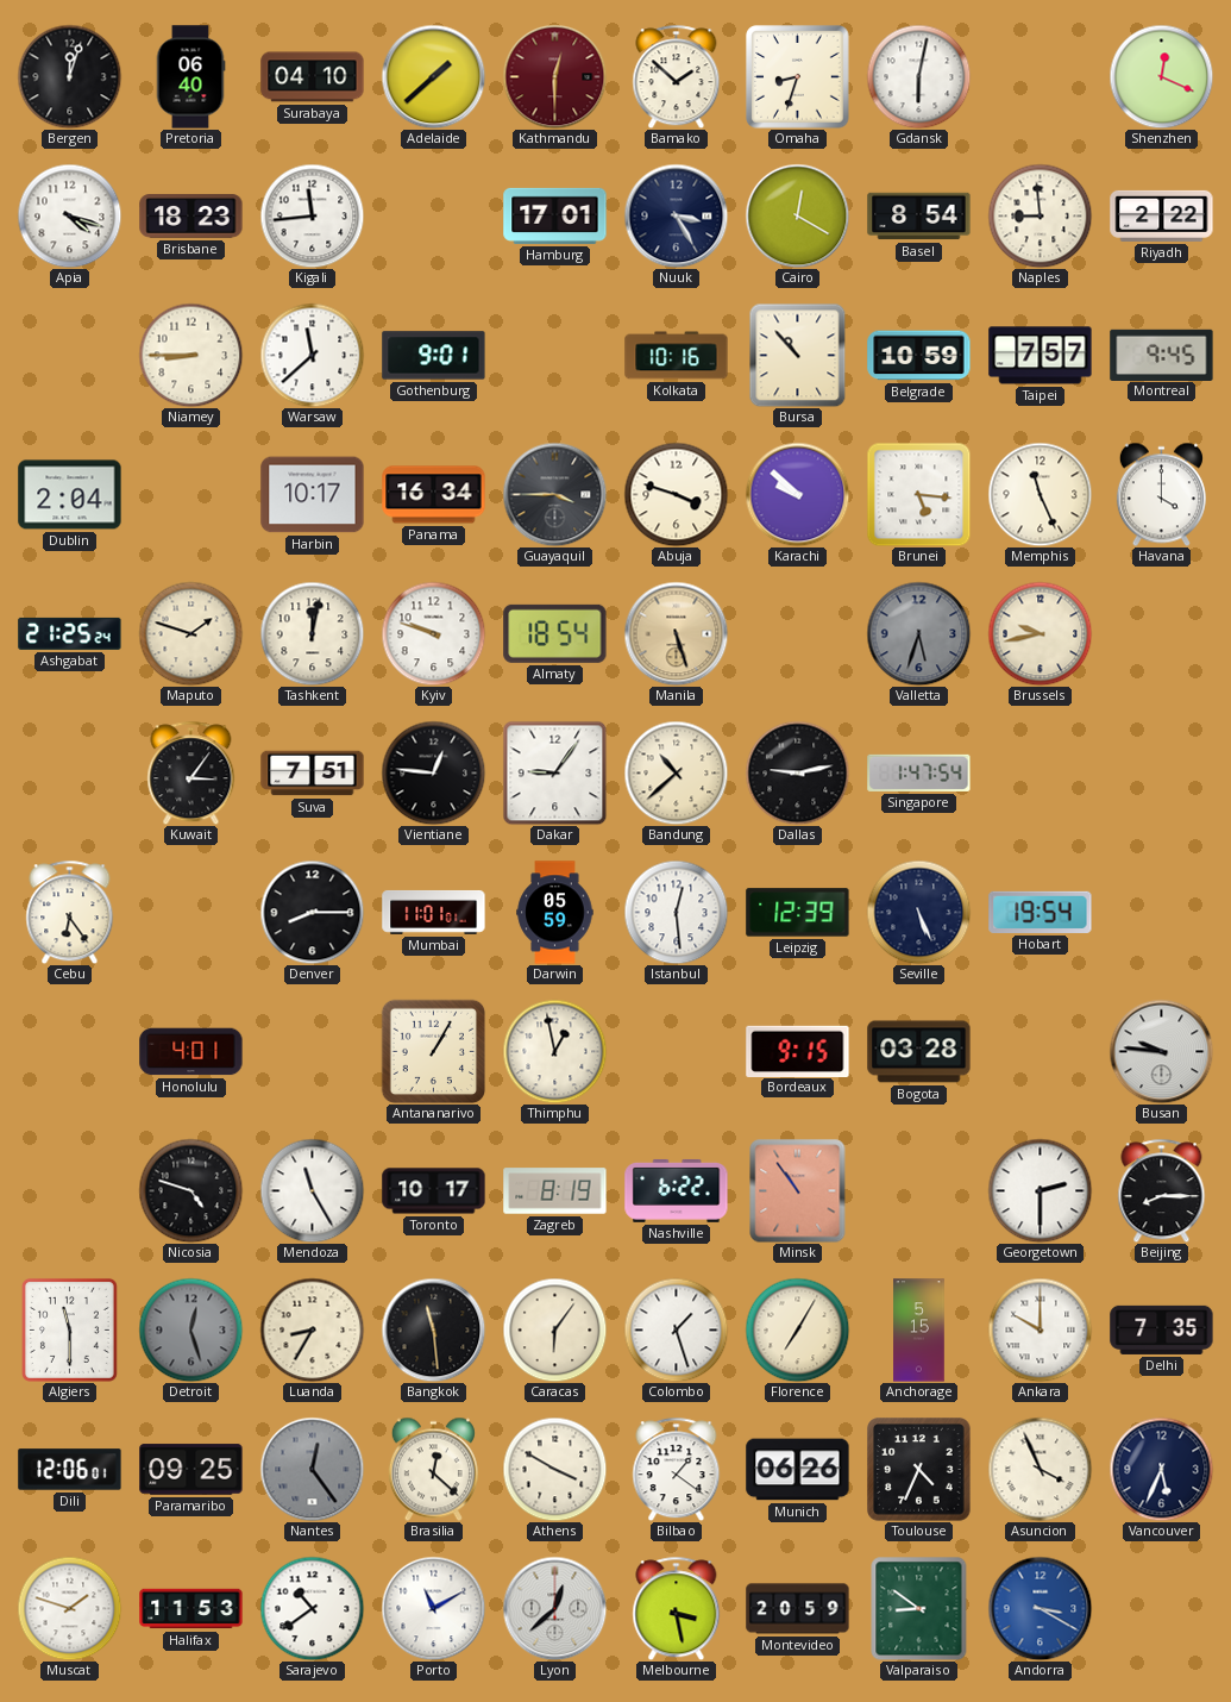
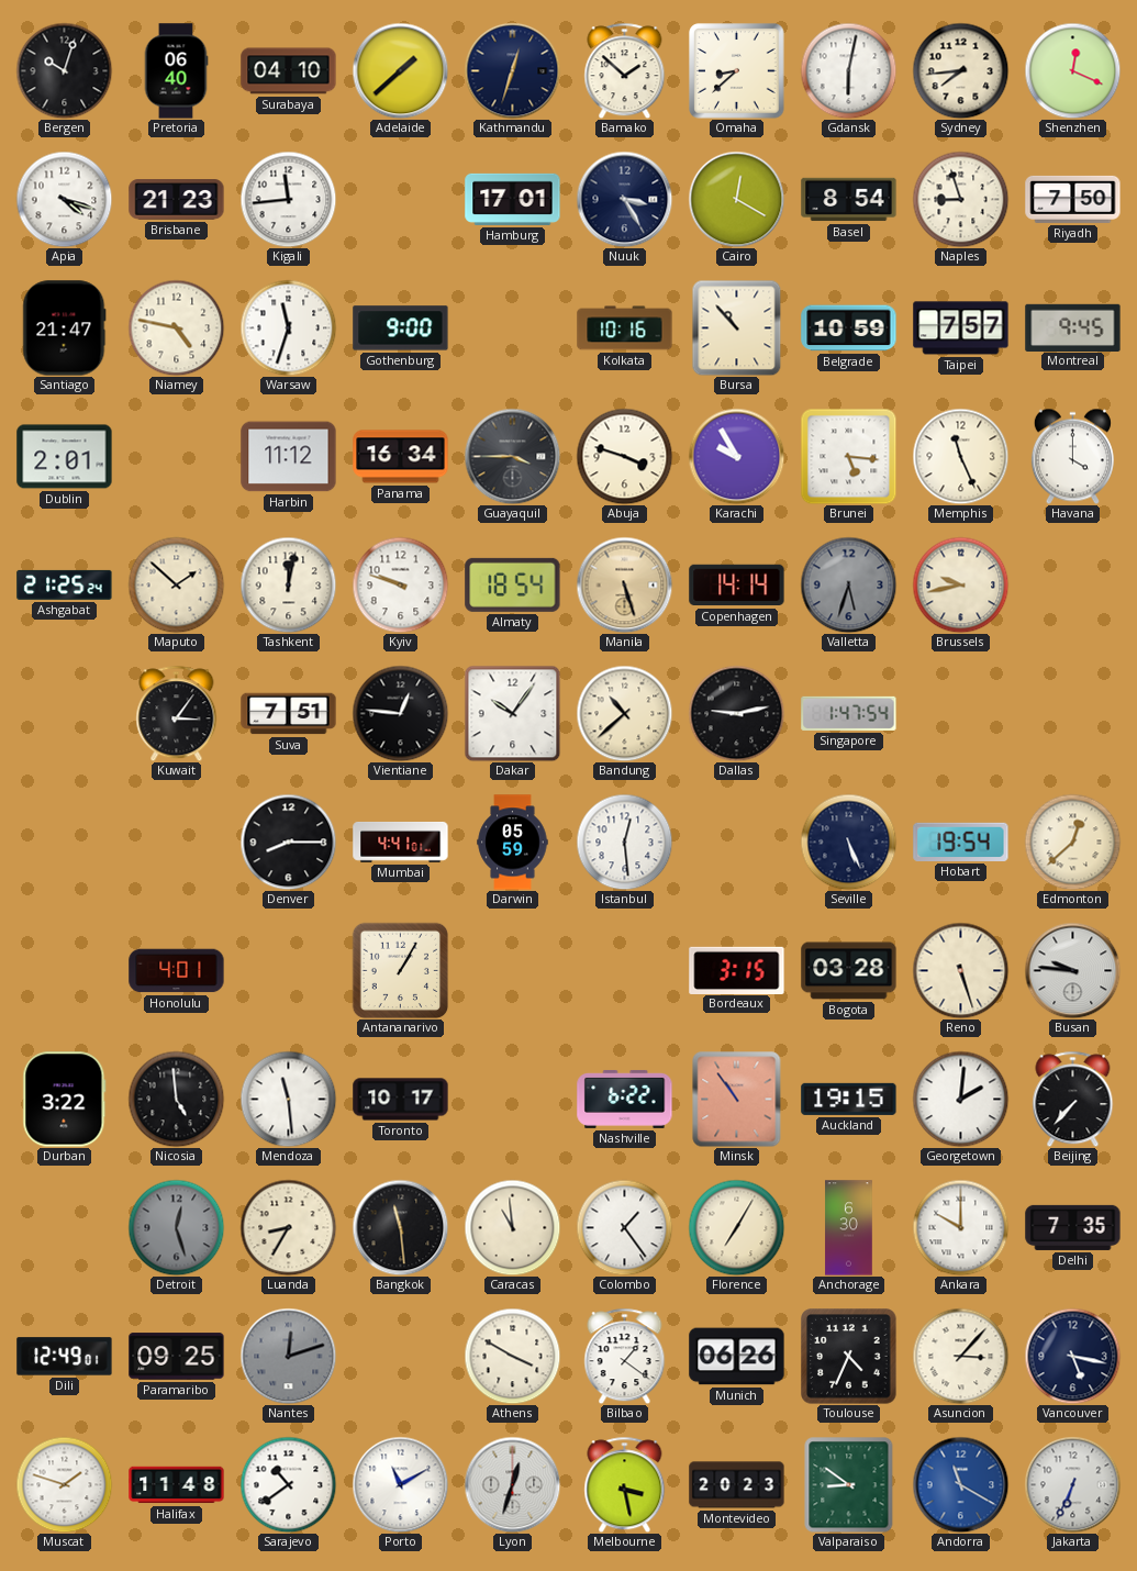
Bergen: 12:03 -> 10:03
Kathmandu: 12:30 -> 12:33
Kathmandu dial: burgundy -> navy
Omaha: 8:33 -> 8:38
Sydney: none -> 7:44
Brisbane: 18:23 -> 21:23
Naples: 8:59 -> 8:57
Riyadh: 2:22 -> 7:50
Santiago: none -> 21:47
Niamey: 8:45 -> 4:47
Warsaw: 11:38 -> 11:33
Gothenburg: 9:01 -> 9:00
Dublin: 2:04 -> 2:01
Harbin: 10:17 -> 11:12
Karachi: 9:52 -> 9:55
Maputo: 1:48 -> 1:52
Copenhagen: none -> 14:14
Dakar: 9:06 -> 10:06
Cebu: 6:24 -> none
Mumbai: 11:01 -> 4:41
Leipzig: 12:39 -> none
Edmonton: none -> 12:38
Thimphu: 12:58 -> none
Bordeaux: 9:15 -> 3:15
Reno: none -> 5:27
Durban: none -> 3:22
Nicosia: 4:48 -> 4:59
Mendoza: 11:25 -> 11:29
Zagreb: 8:19 -> none
Auckland: none -> 19:15
Georgetown: 2:30 -> 2:01
Beijing: 8:15 -> 7:37
Algiers: 11:30 -> none
Caracas: 6:06 -> 10:59
Colombo: 1:27 -> 1:24
Anchorage: 5:15 -> 6:30
Dili: 12:06 -> 12:49
Nantes: 12:24 -> 12:12
Brasilia: 12:22 -> none
Asuncion: 3:56 -> 3:07
Vancouver: 5:34 -> 5:17
Halifax: 11:53 -> 11:48
Lyon: 12:38 -> 12:33
Montevideo: 20:59 -> 20:23
Andorra: 3:20 -> 11:20
Jakarta: none -> 6:34
